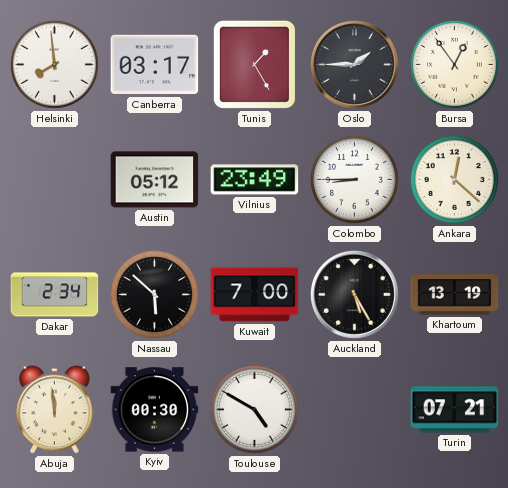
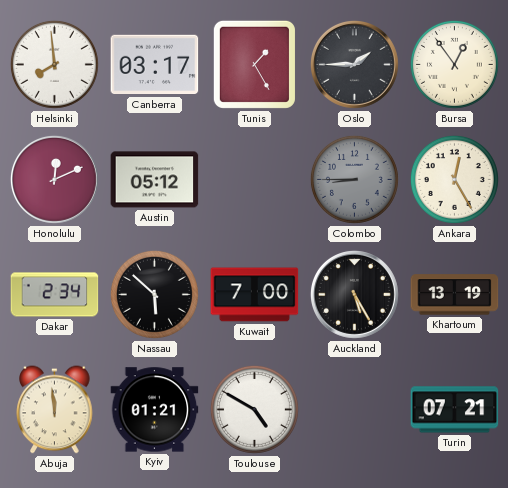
Honolulu: none -> 12:11
Vilnius: 23:49 -> none
Colombo dial: white -> grey
Ankara: 12:22 -> 12:25
Kyiv: 00:30 -> 01:21
